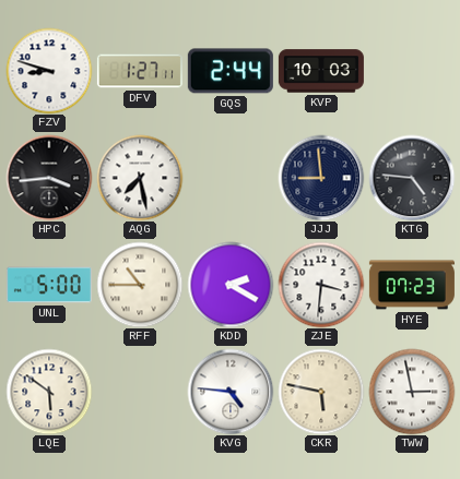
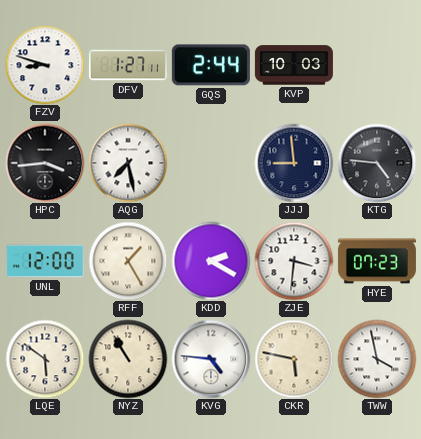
UNL: 5:00 -> 12:00
RFF: 10:45 -> 1:25
NYZ: none -> 10:55
TWW: 2:58 -> 3:58
